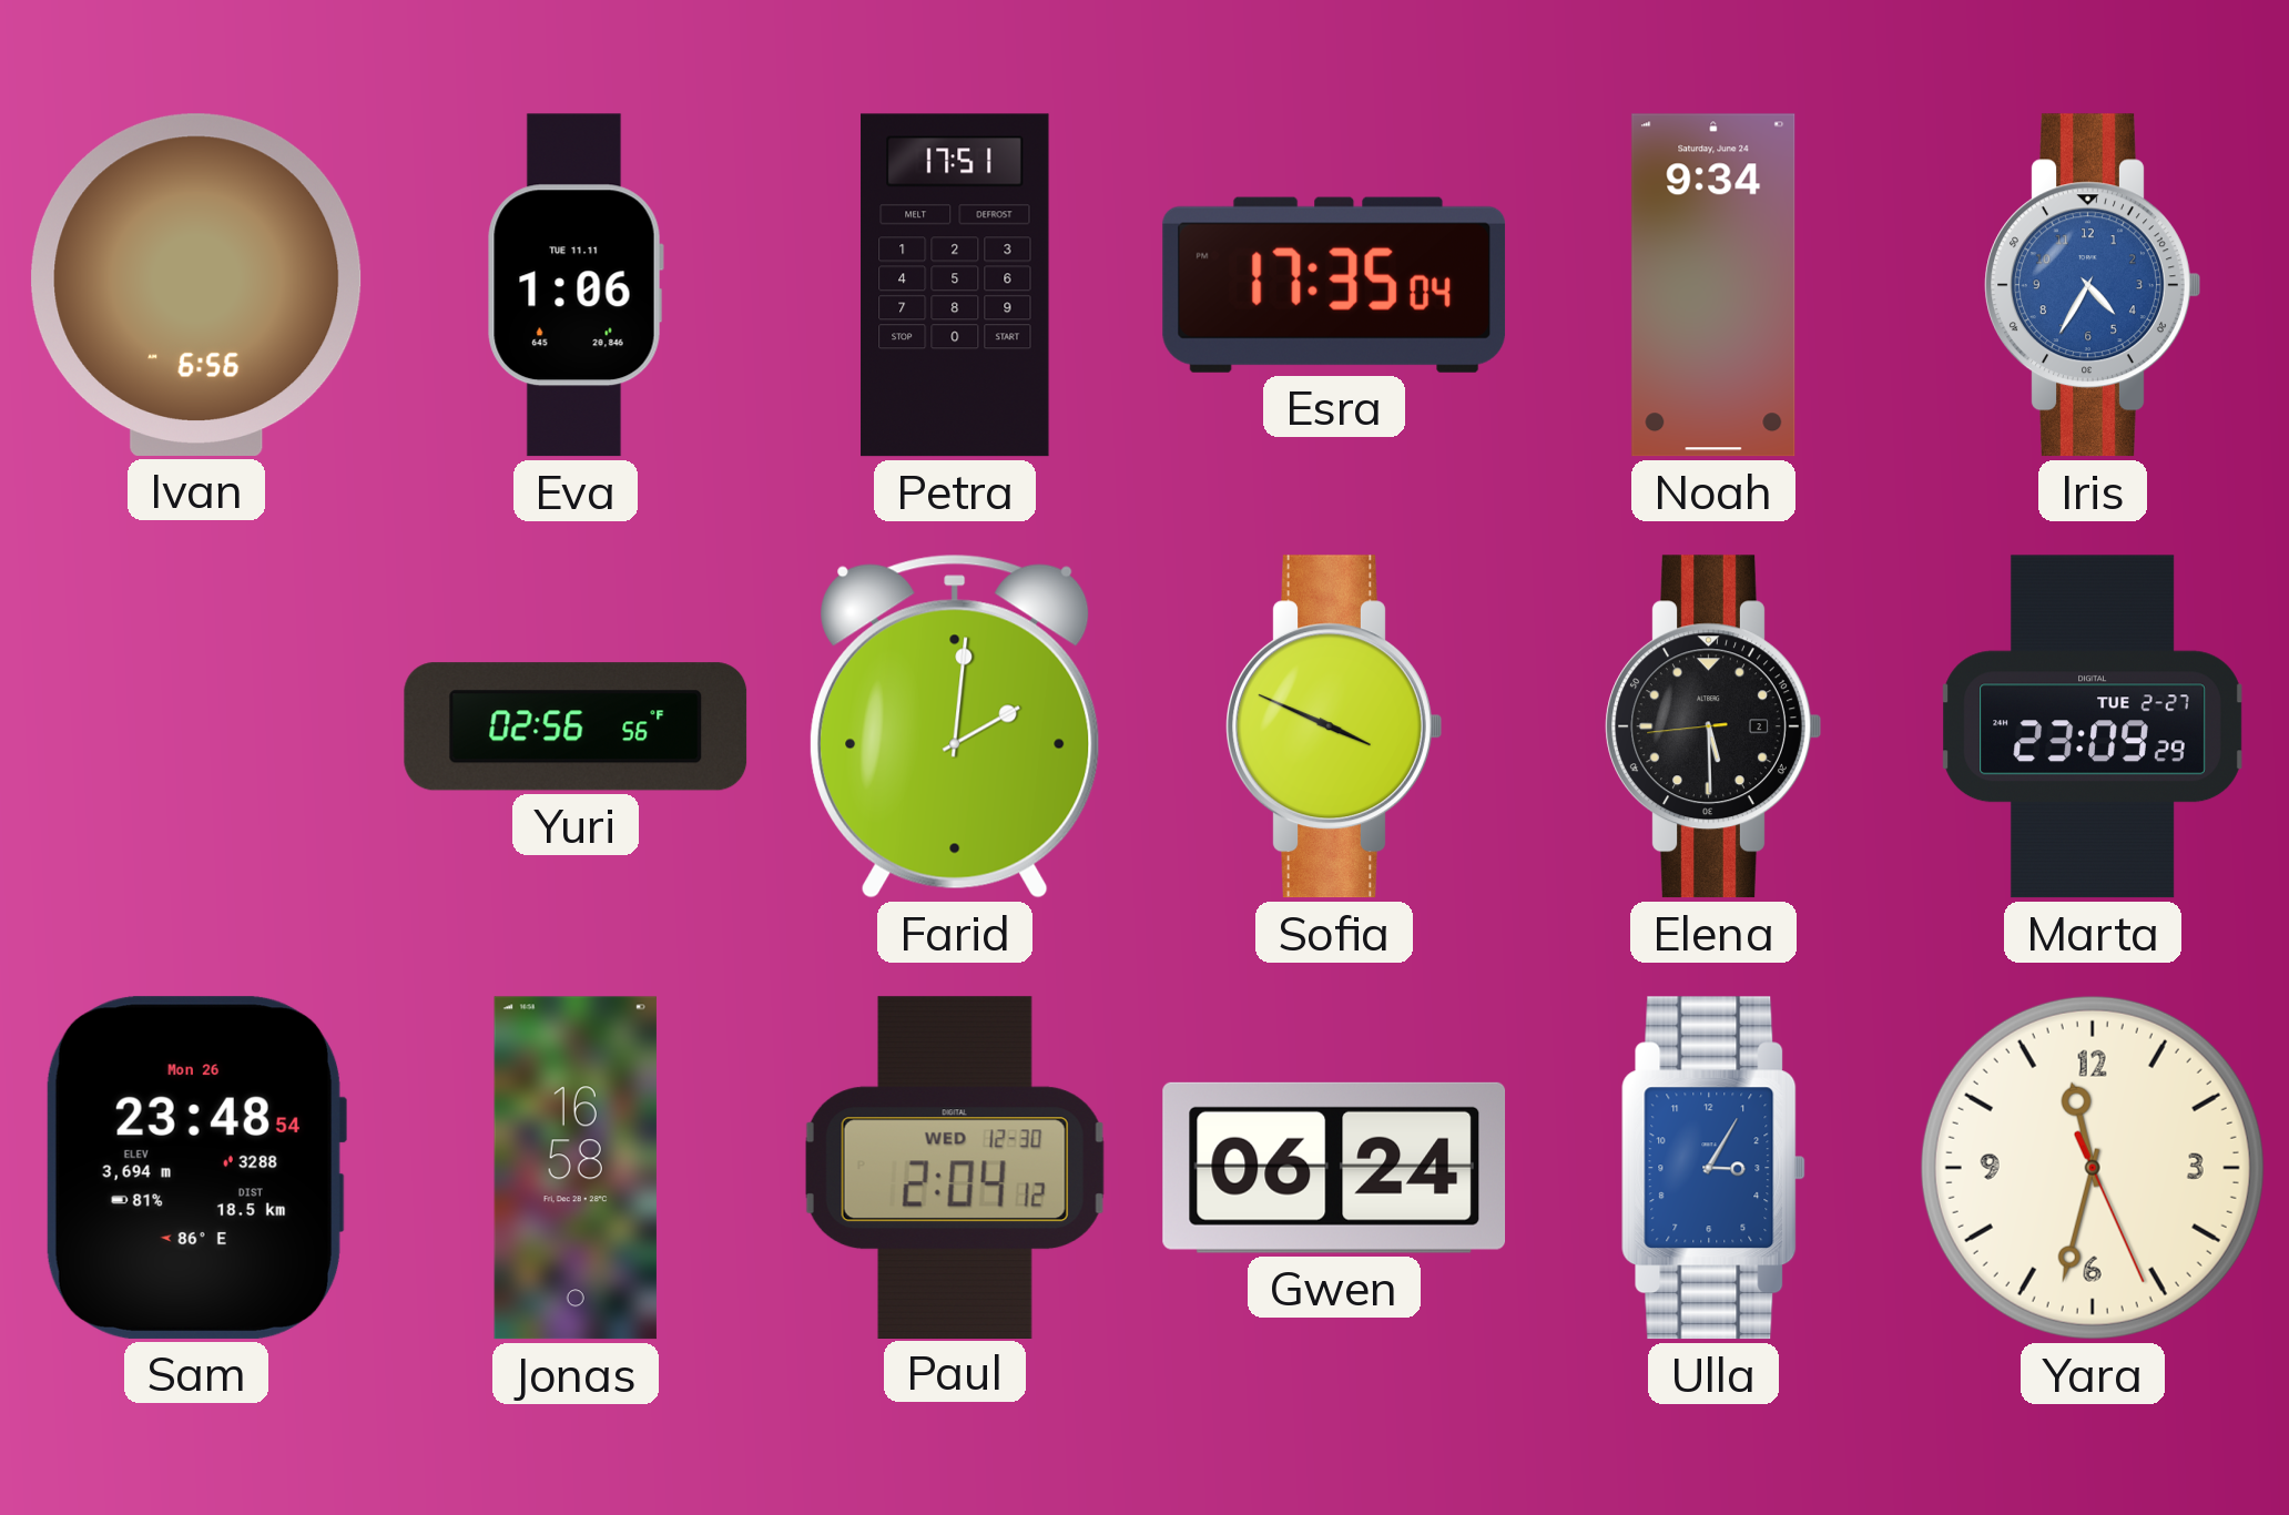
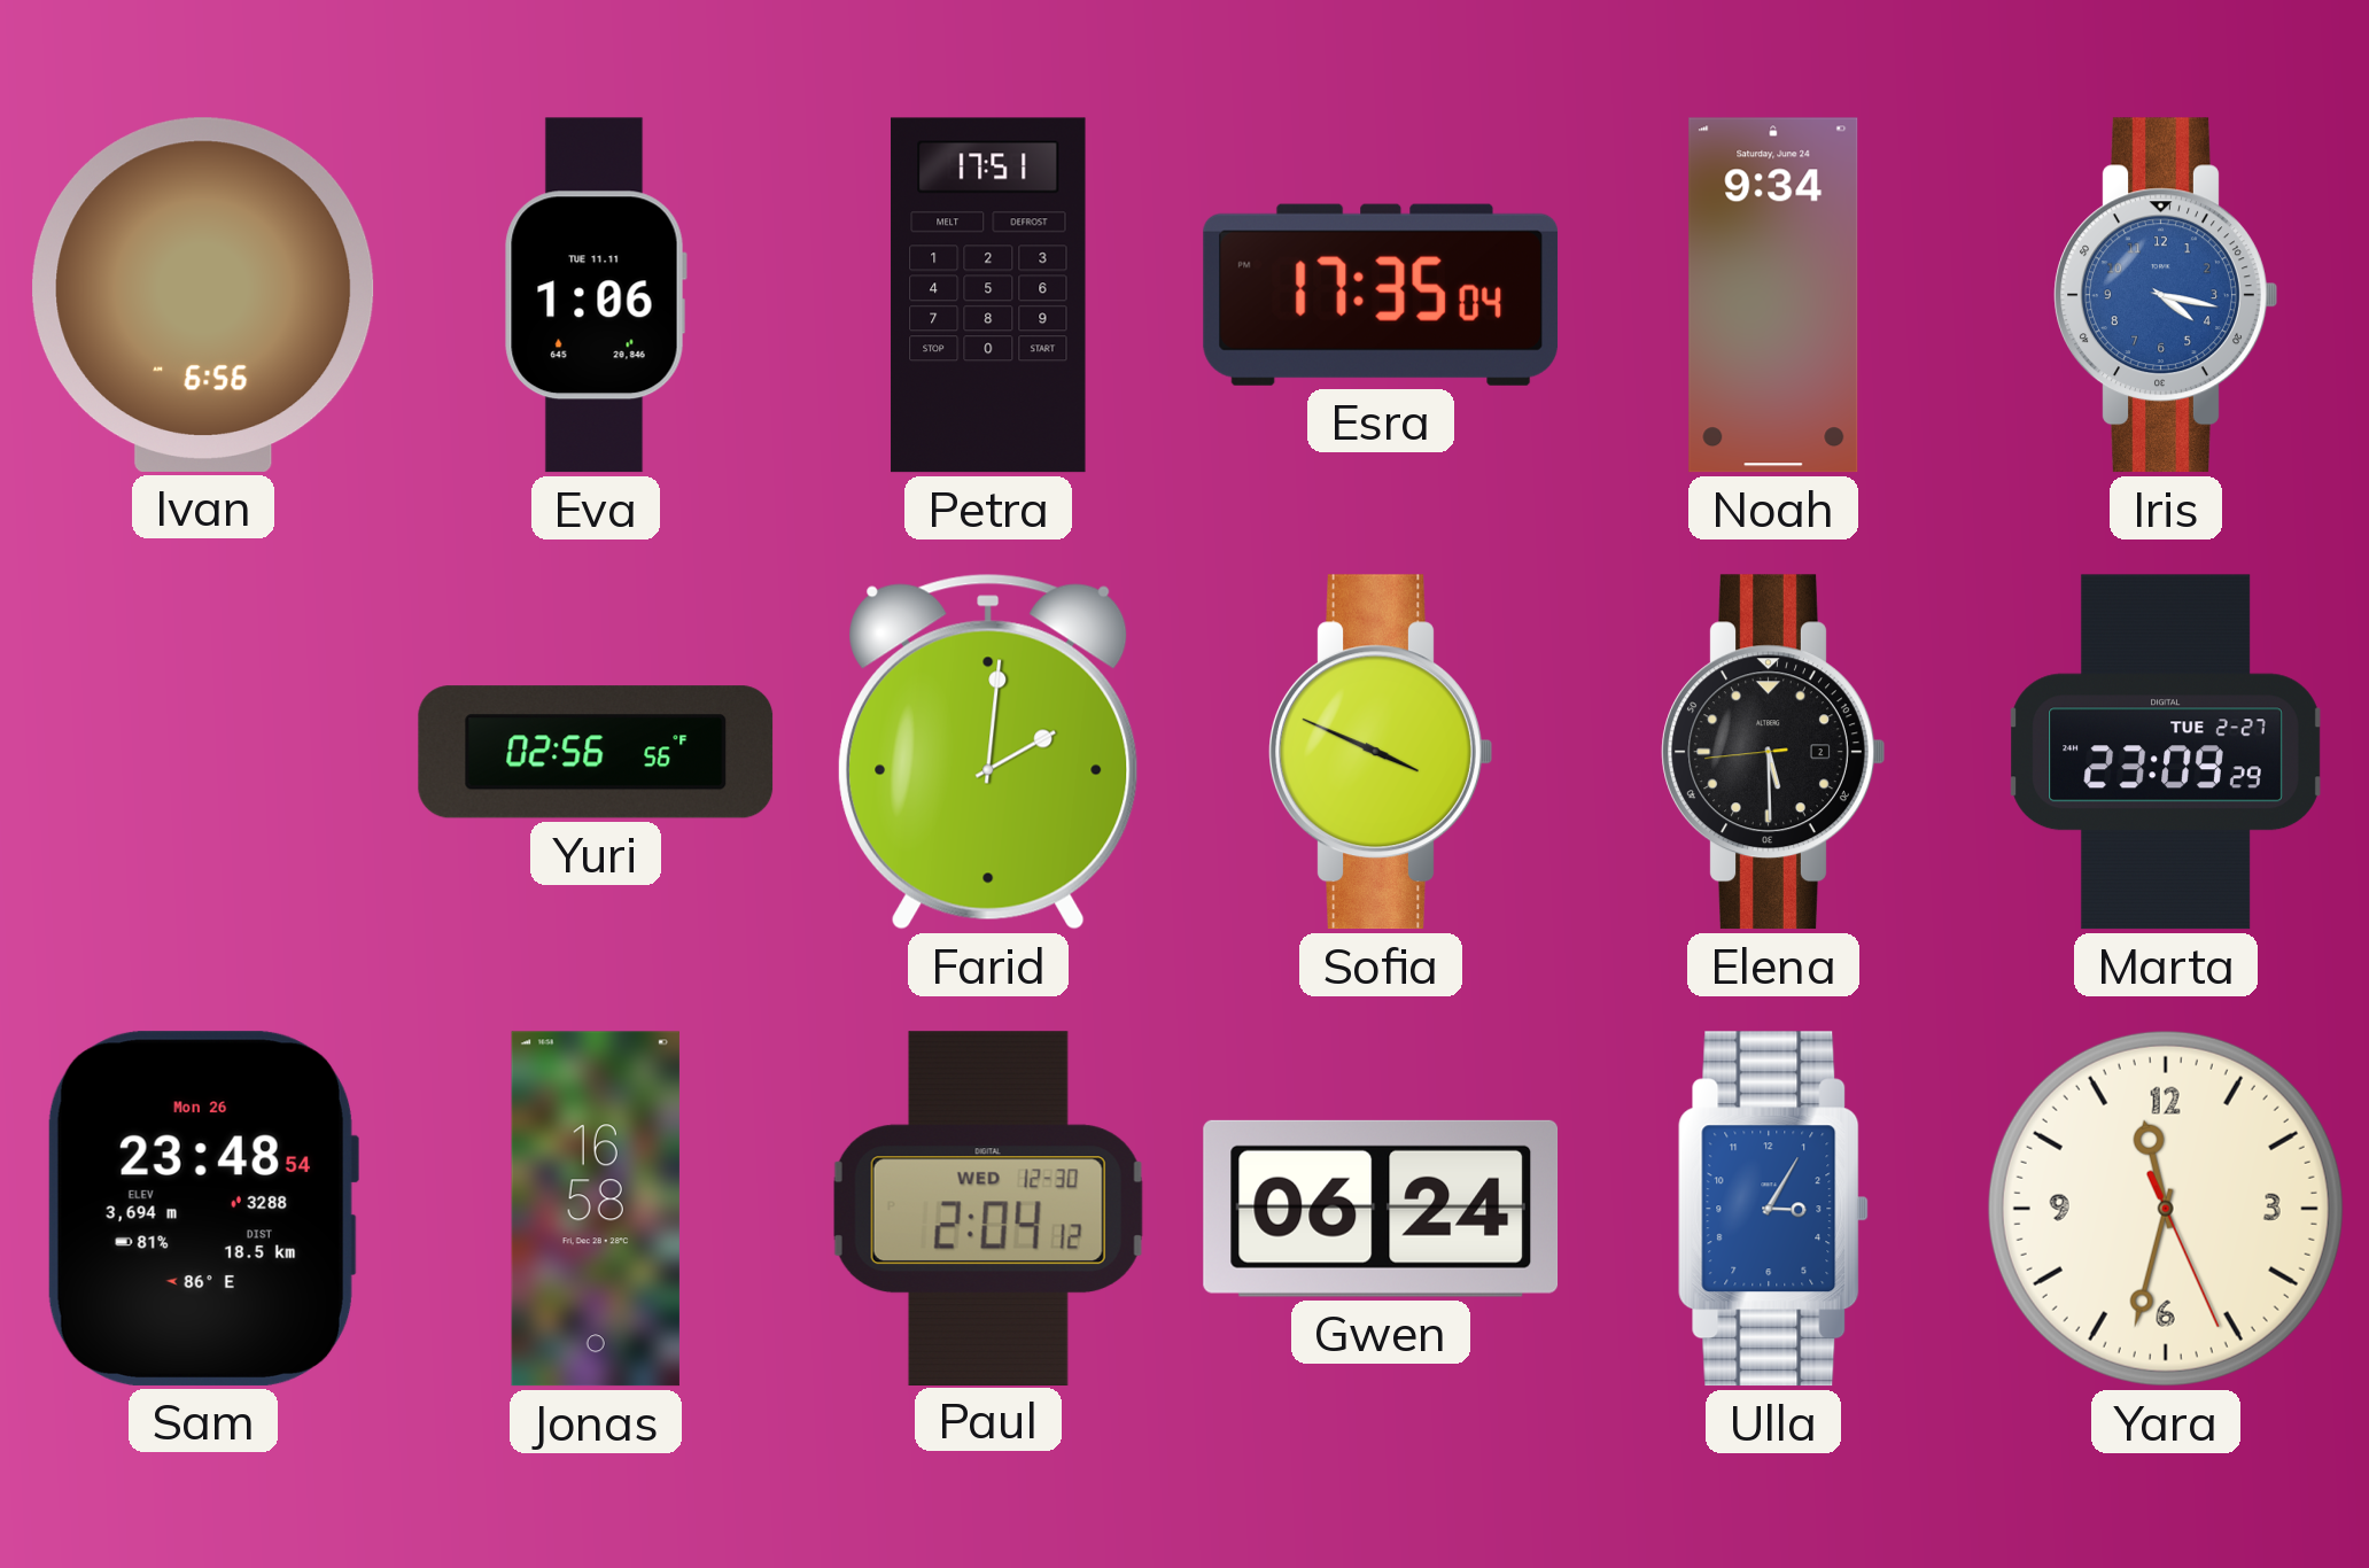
Iris: 4:35 -> 4:17
